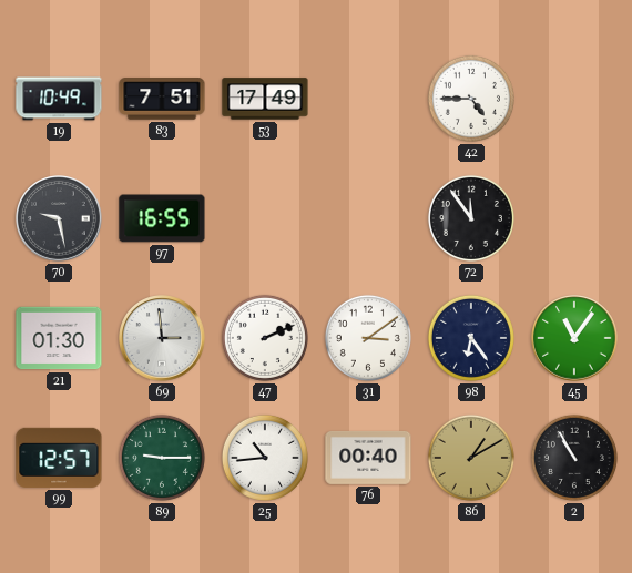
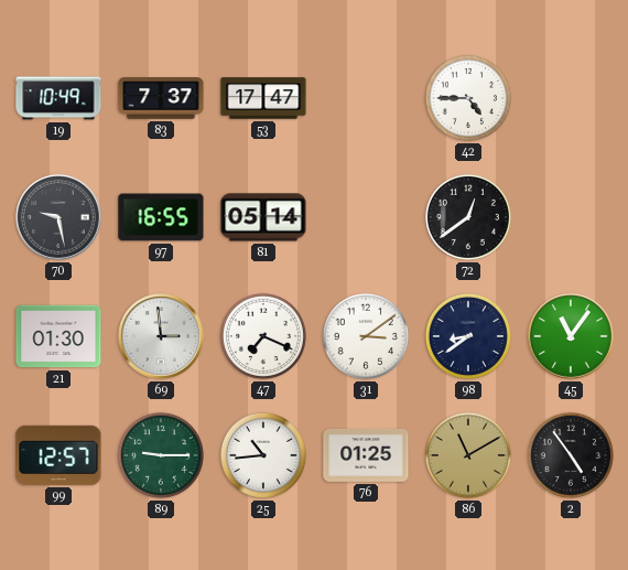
83: 7:51 -> 7:37
53: 17:49 -> 17:47
81: none -> 05:14
72: 11:54 -> 12:39
47: 2:11 -> 7:19
98: 6:24 -> 8:39
76: 00:40 -> 01:25
86: 1:10 -> 11:10
2: 10:55 -> 4:54
